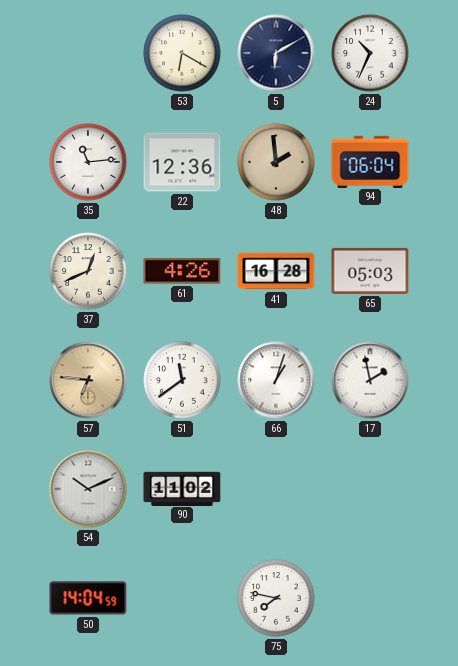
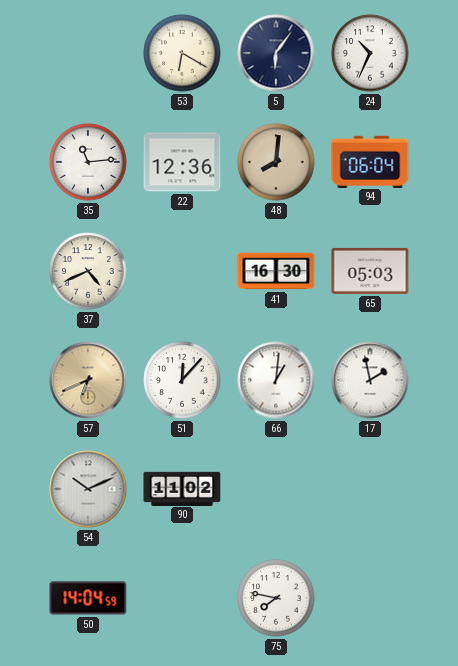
5: 6:10 -> 6:06
48: 1:59 -> 8:01
37: 12:41 -> 4:41
61: 4:26 -> none
41: 16:28 -> 16:30
57: 6:46 -> 6:41
51: 11:39 -> 12:07
66: 1:03 -> 1:01
